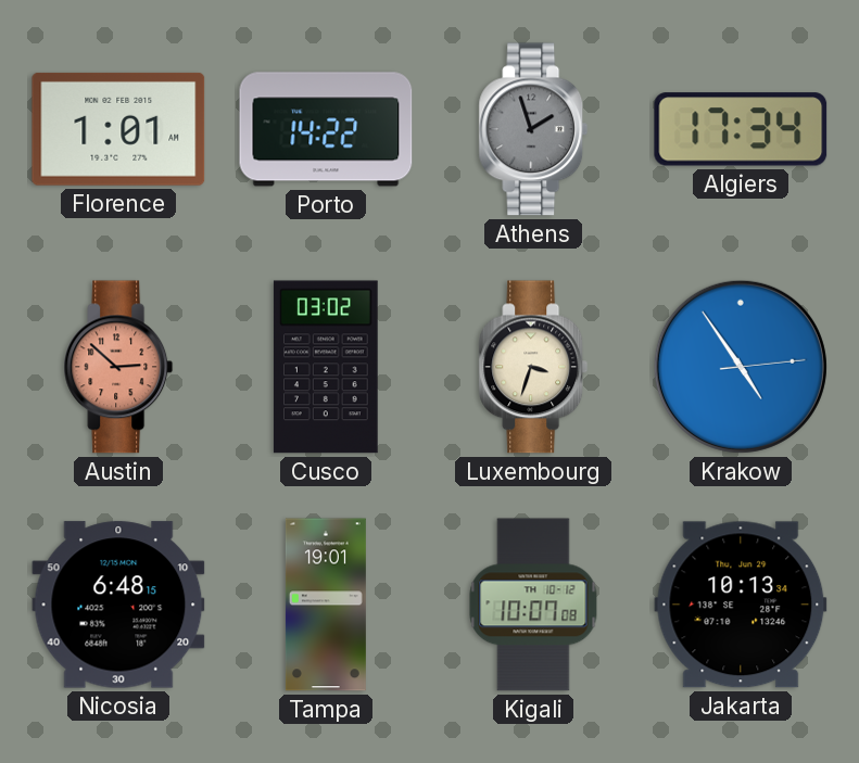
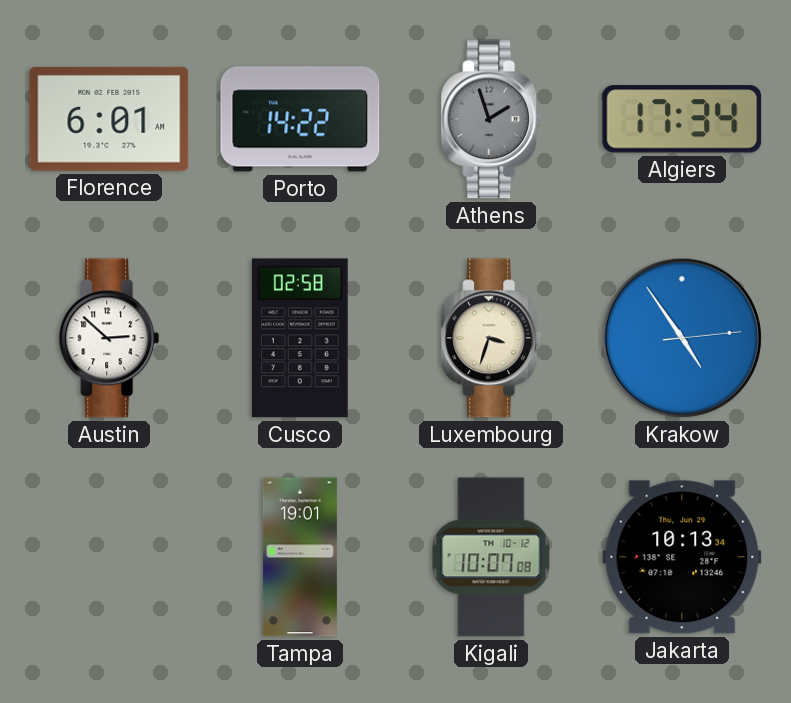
Florence: 1:01 -> 6:01
Austin dial: salmon -> white
Cusco: 03:02 -> 02:58
Nicosia: 6:48 -> none
